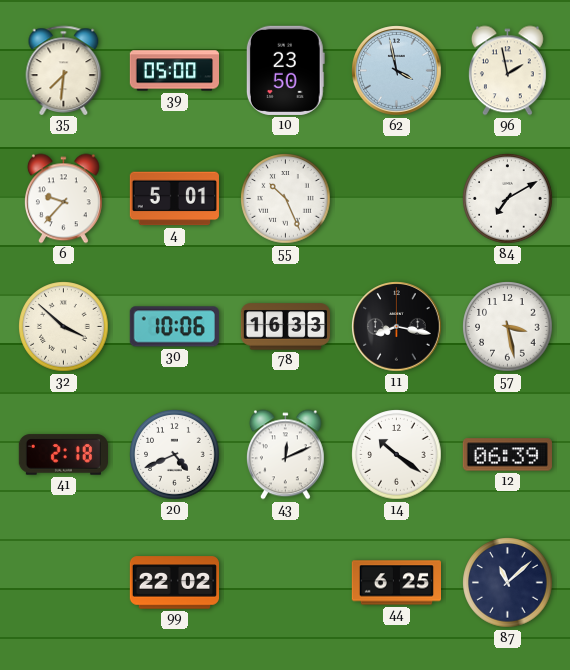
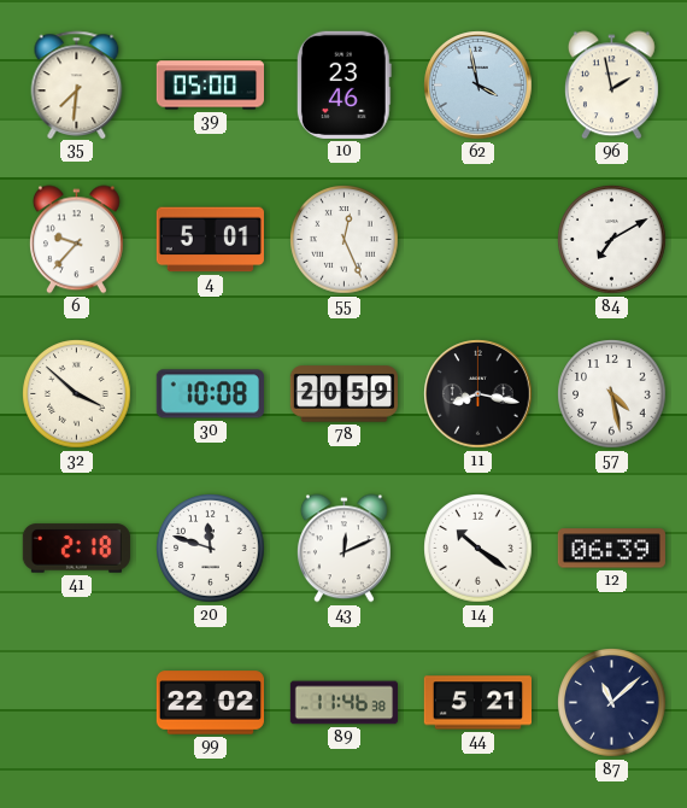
10: 23:50 -> 23:46
55: 10:26 -> 12:26
30: 10:06 -> 10:08
78: 16:33 -> 20:59
57: 3:28 -> 4:28
20: 4:41 -> 11:48
89: none -> 11:46
44: 6:25 -> 5:21
